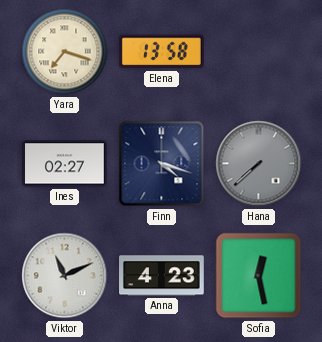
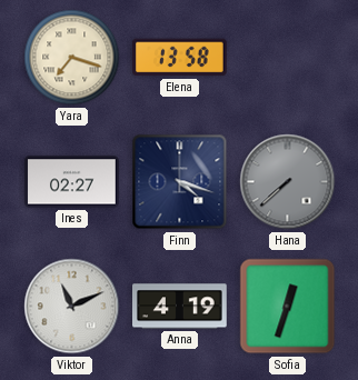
Anna: 4:23 -> 4:19
Sofia: 12:28 -> 12:33
